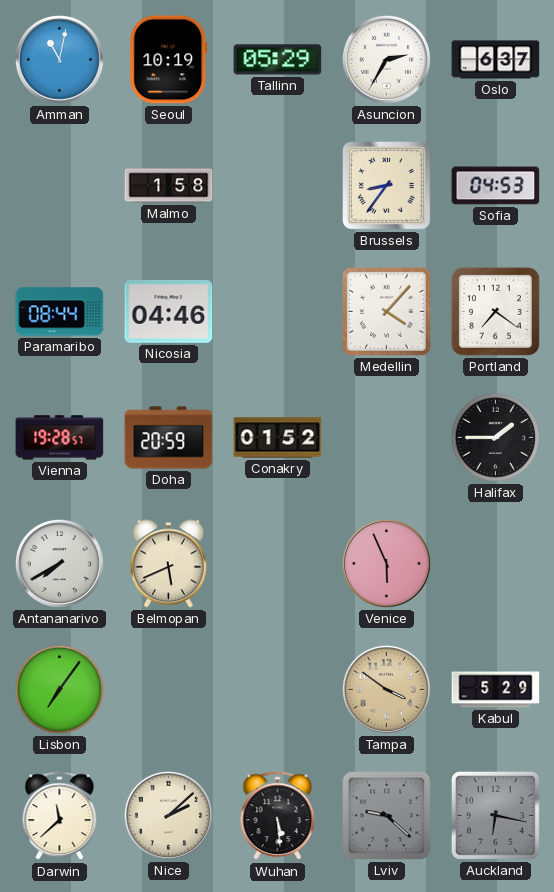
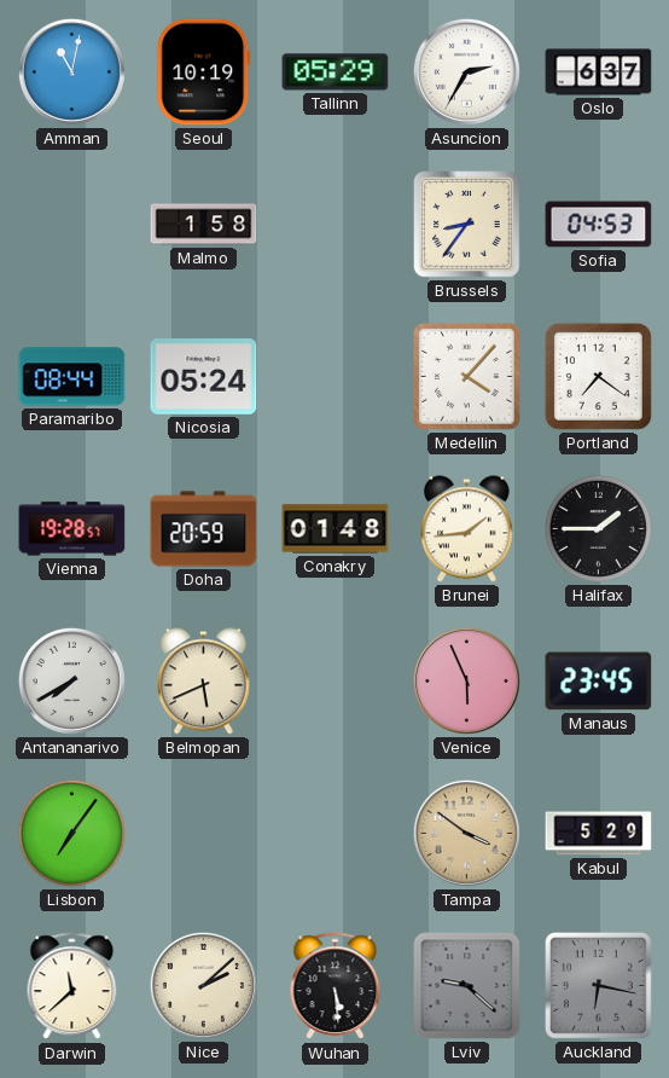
Nicosia: 04:46 -> 05:24
Conakry: 01:52 -> 01:48
Brunei: none -> 1:44
Manaus: none -> 23:45
